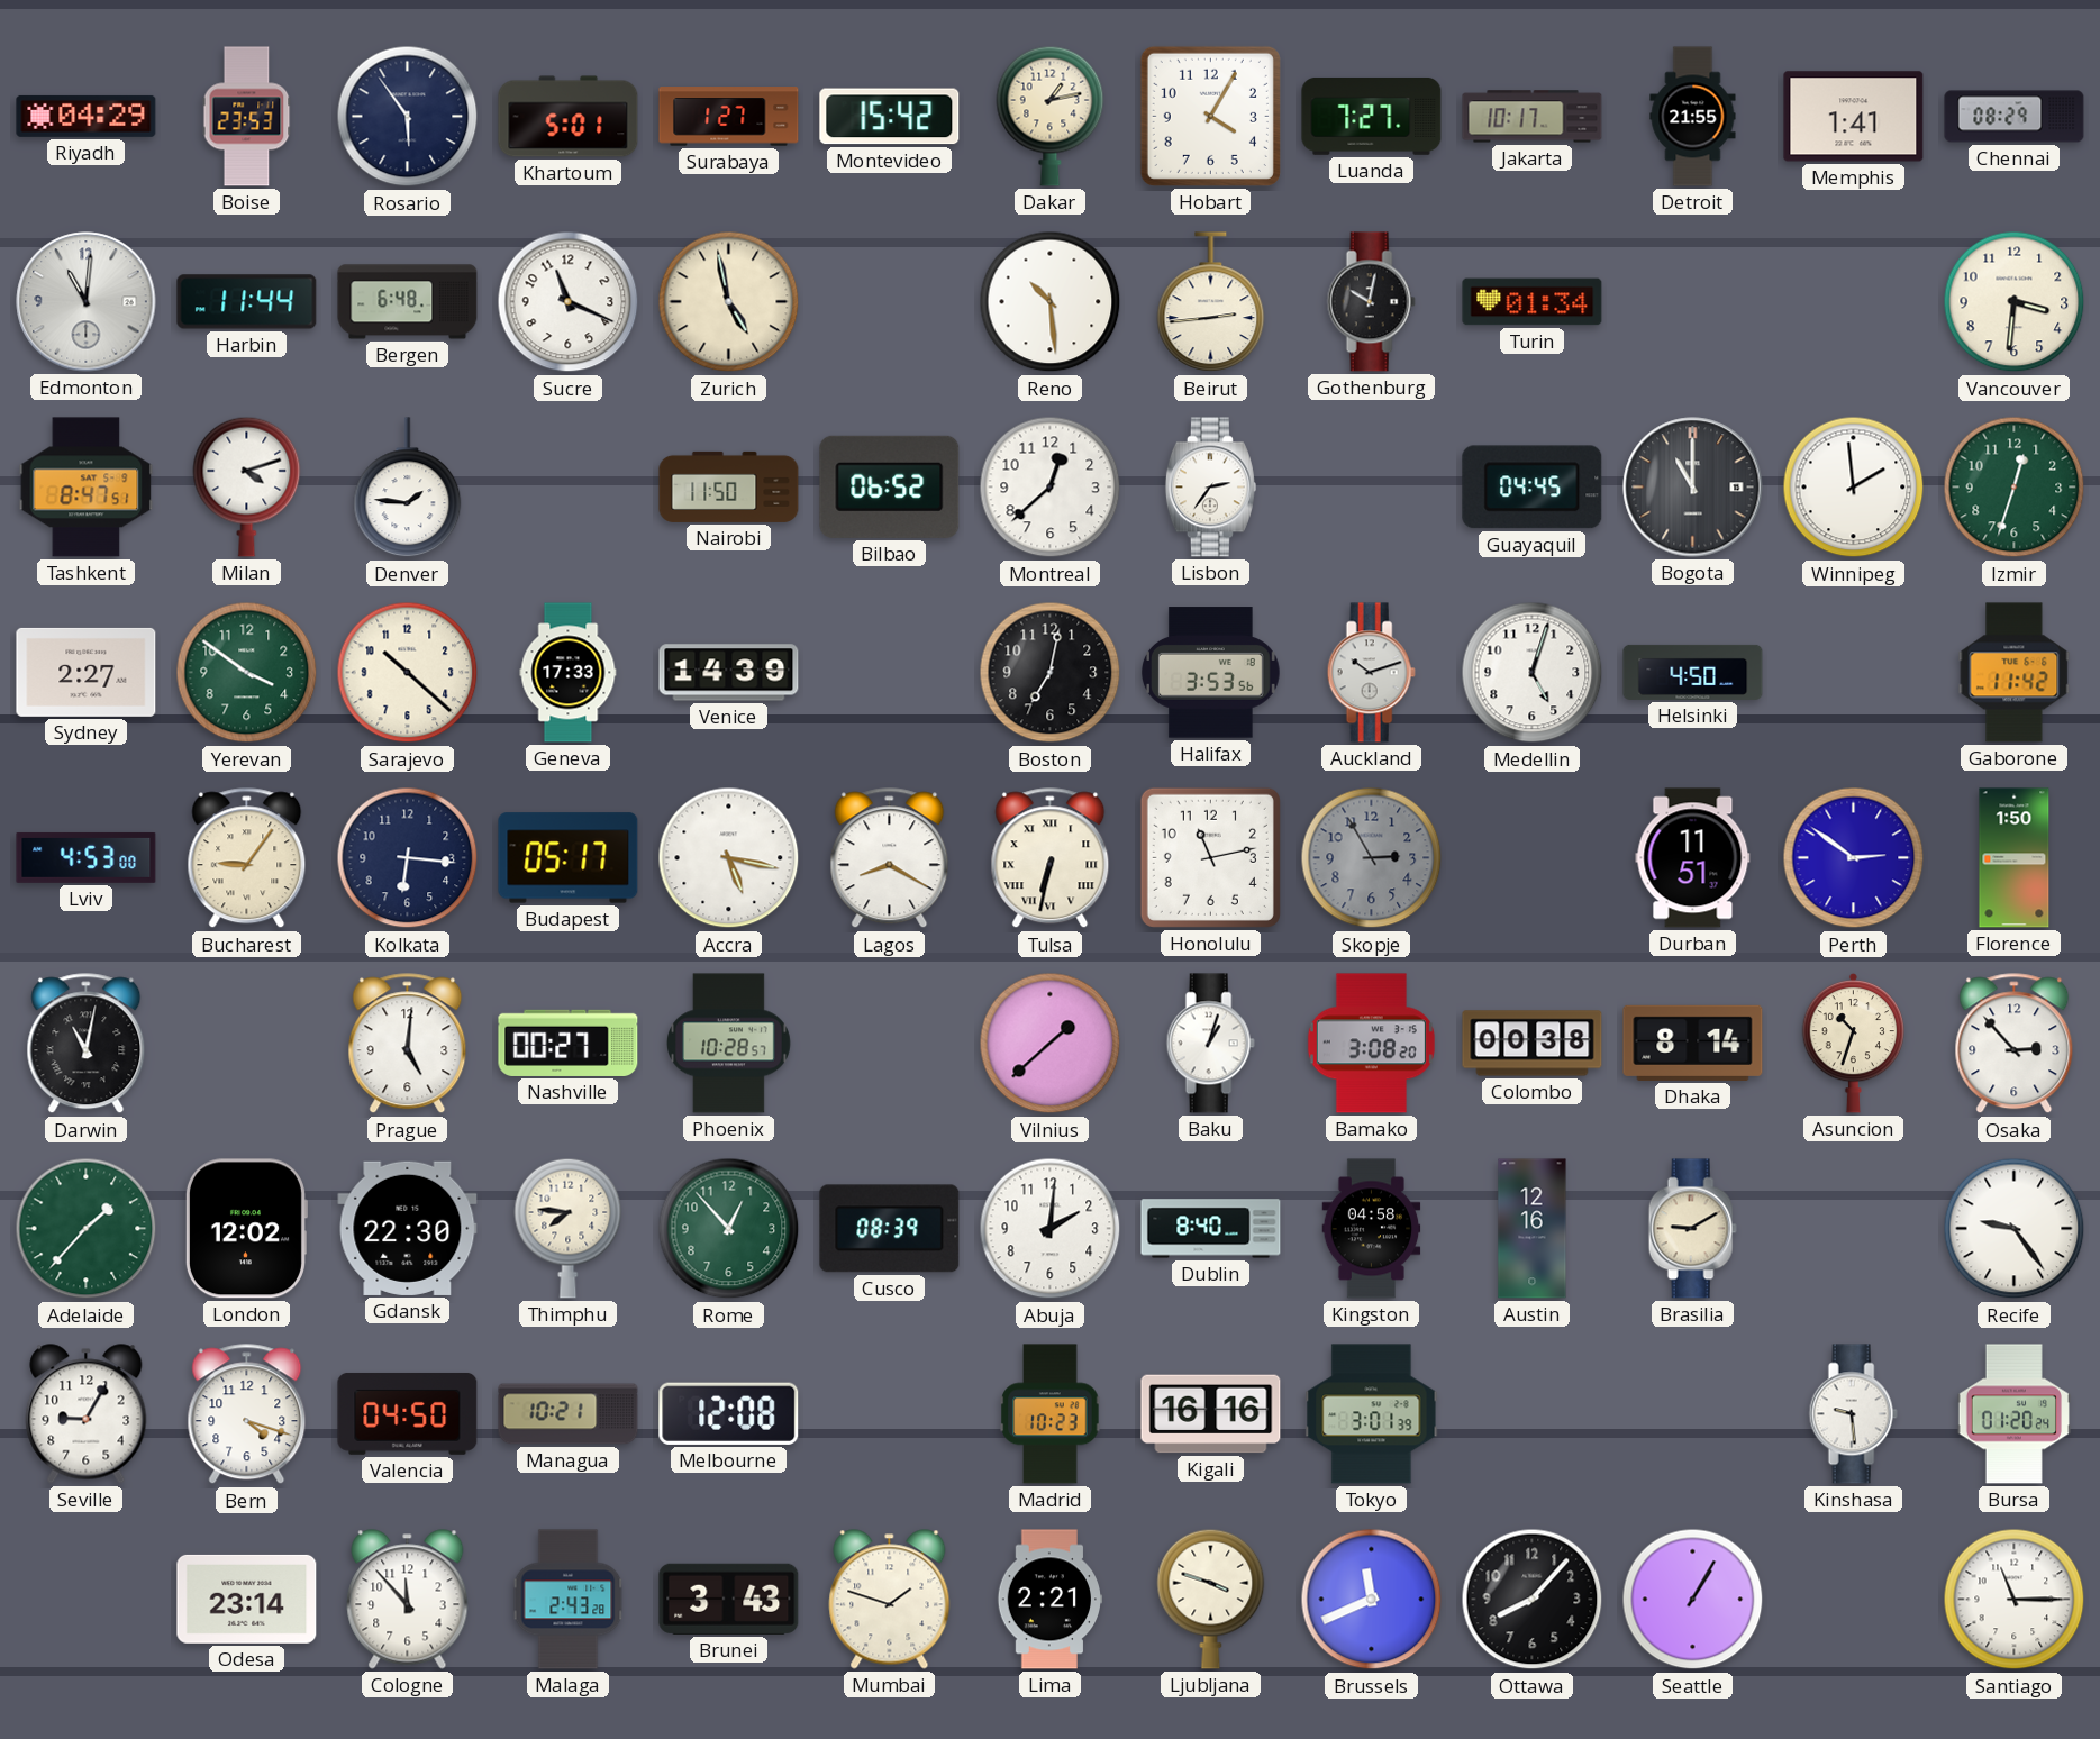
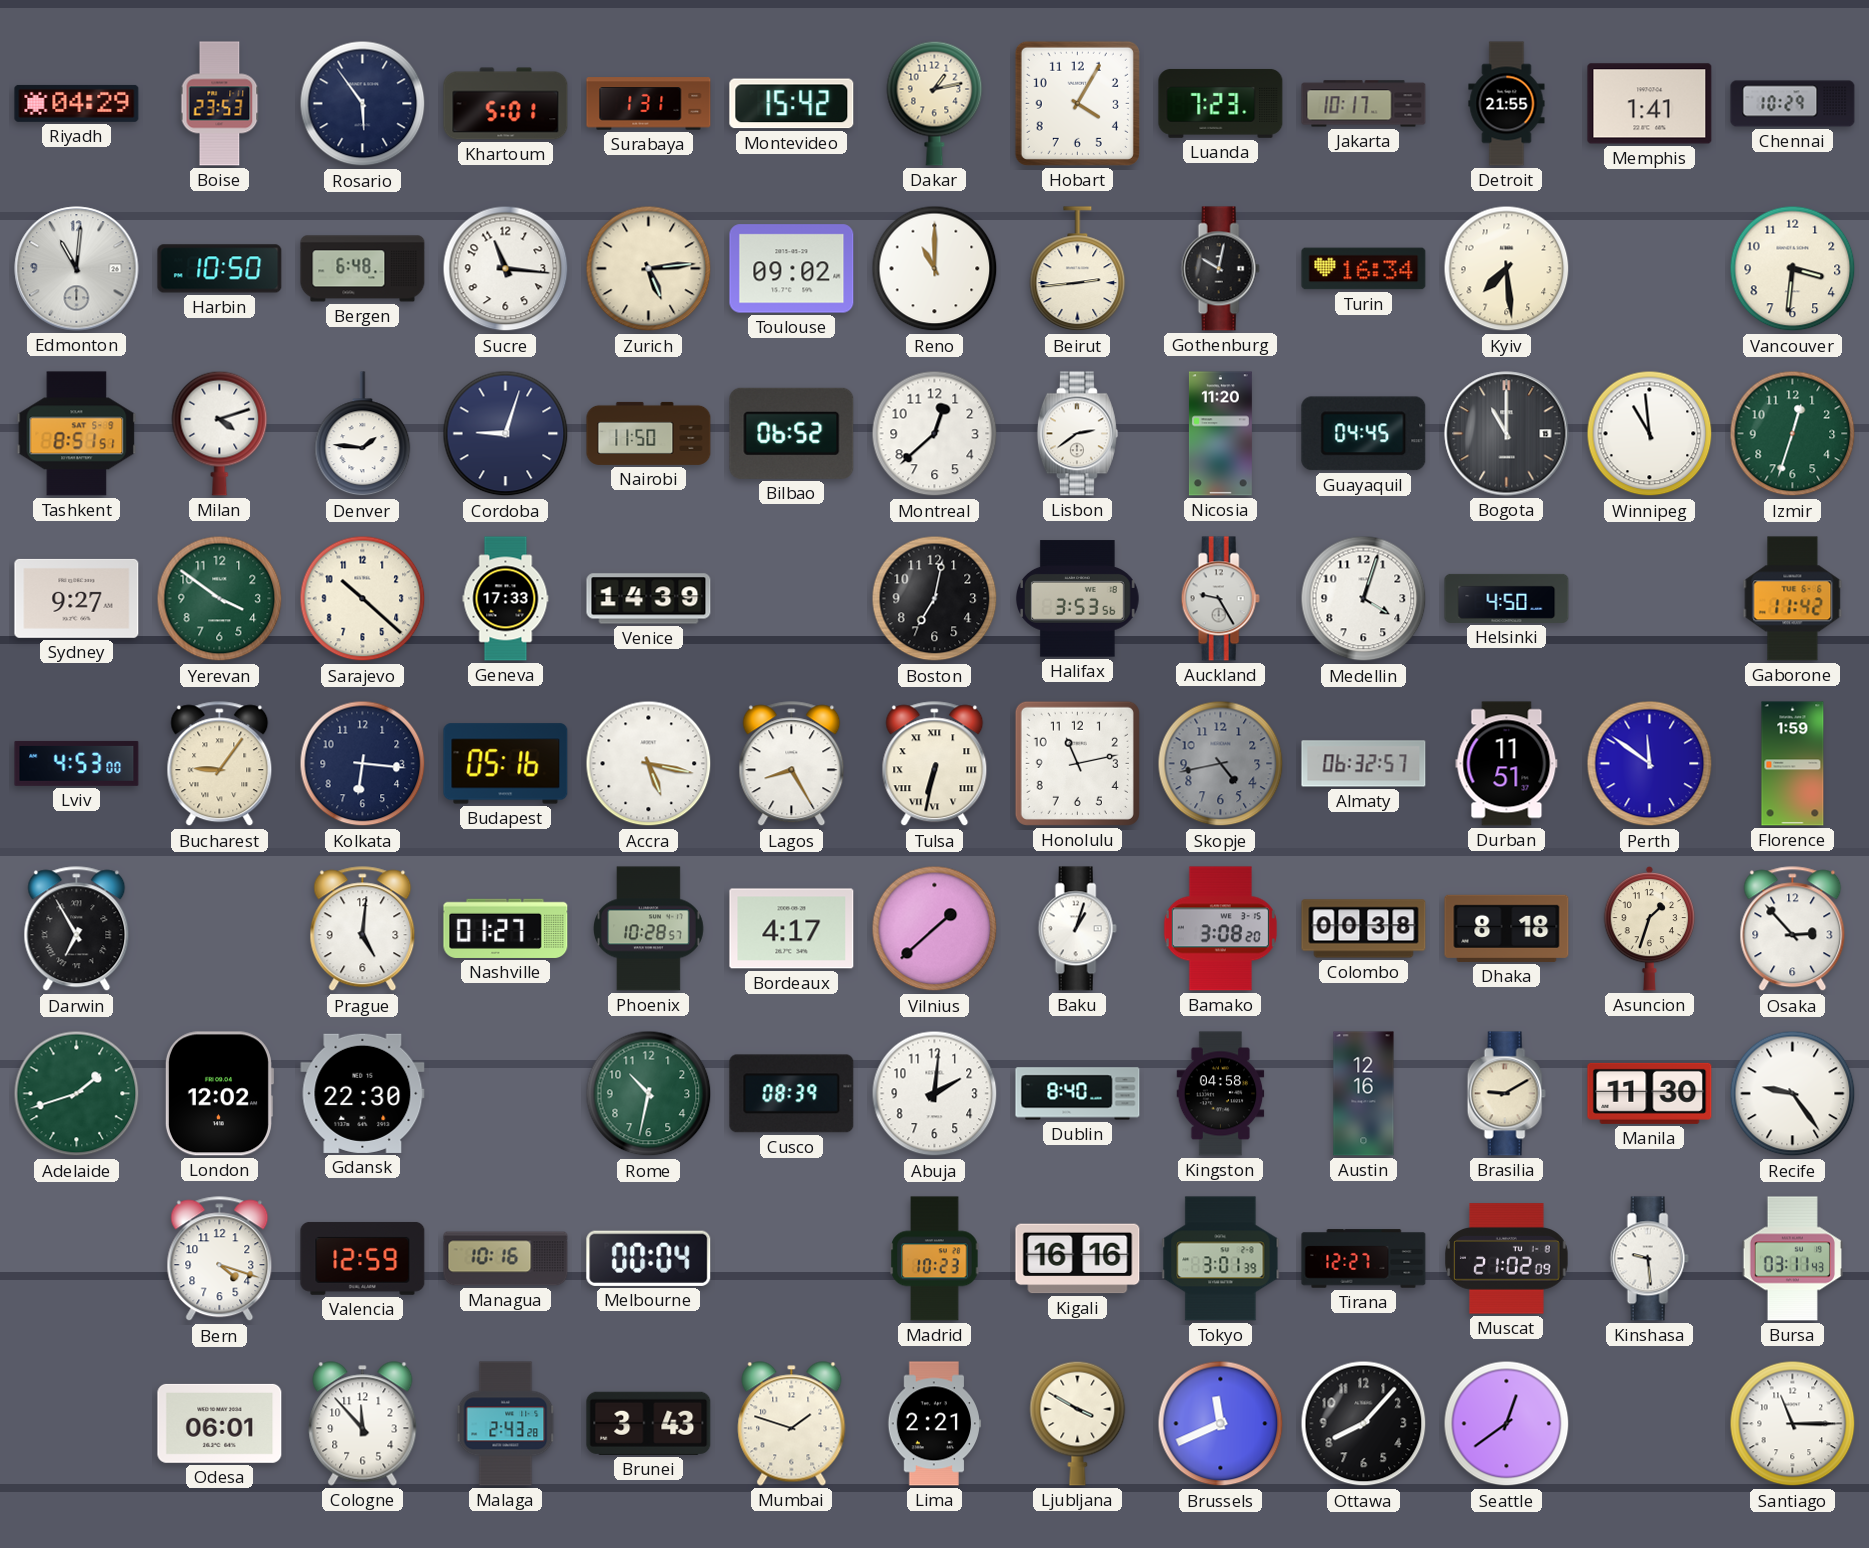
Surabaya: 1:27 -> 1:31
Luanda: 7:27 -> 7:23
Chennai: 08:29 -> 10:29
Harbin: 11:44 -> 10:50
Sucre: 11:19 -> 11:16
Zurich: 4:58 -> 5:14
Toulouse: none -> 09:02
Reno: 10:29 -> 11:00
Turin: 01:34 -> 16:34
Kyiv: none -> 7:29
Tashkent: 8:47 -> 8:51
Cordoba: none -> 9:03
Lisbon: 2:36 -> 2:39
Nicosia: none -> 11:20
Winnipeg: 1:59 -> 10:59
Sydney: 2:27 -> 9:27
Auckland: 10:12 -> 9:25
Medellin: 5:03 -> 4:03
Budapest: 05:17 -> 05:16
Lagos: 8:20 -> 8:25
Skopje: 2:55 -> 4:43
Almaty: none -> 06:32
Perth: 2:51 -> 11:51
Florence: 1:50 -> 1:59
Darwin: 11:02 -> 6:55
Nashville: 00:27 -> 01:27
Bordeaux: none -> 4:17
Dhaka: 8:14 -> 8:18
Asuncion: 10:33 -> 1:33
Adelaide: 1:37 -> 1:42
Thimphu: 7:46 -> none
Rome: 12:53 -> 10:32
Manila: none -> 11:30
Seville: 9:05 -> none
Valencia: 04:50 -> 12:59
Managua: 10:21 -> 10:16
Melbourne: 12:08 -> 00:04
Tirana: none -> 12:27
Muscat: none -> 21:02
Bursa: 01:20 -> 03:11
Odesa: 23:14 -> 06:01
Ljubljana: 3:48 -> 3:50
Seattle: 1:05 -> 12:39
